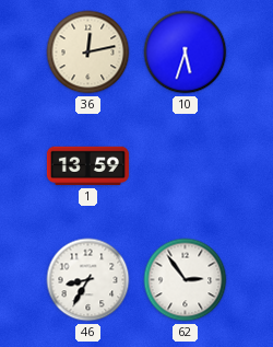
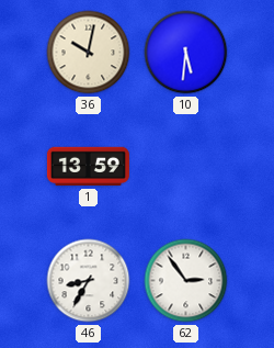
36: 12:13 -> 10:02
10: 5:33 -> 5:31
